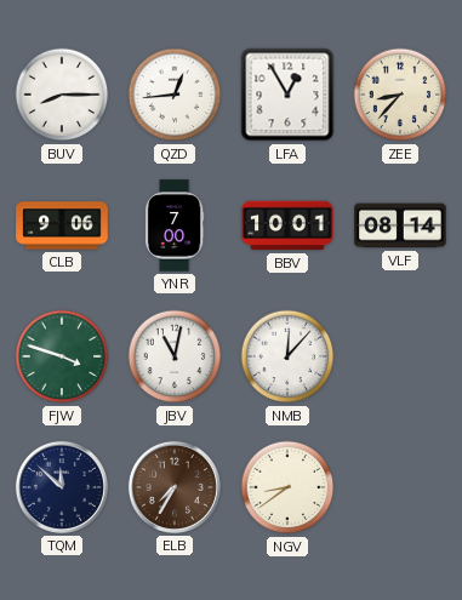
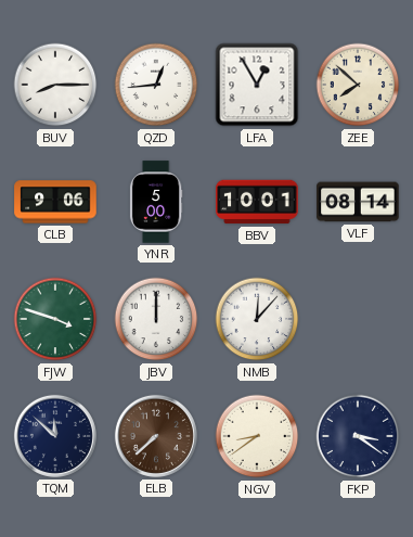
ZEE: 8:37 -> 7:52
YNR: 7:00 -> 5:00
JBV: 11:02 -> 12:00
ELB: 7:35 -> 7:38
FKP: none -> 3:21
